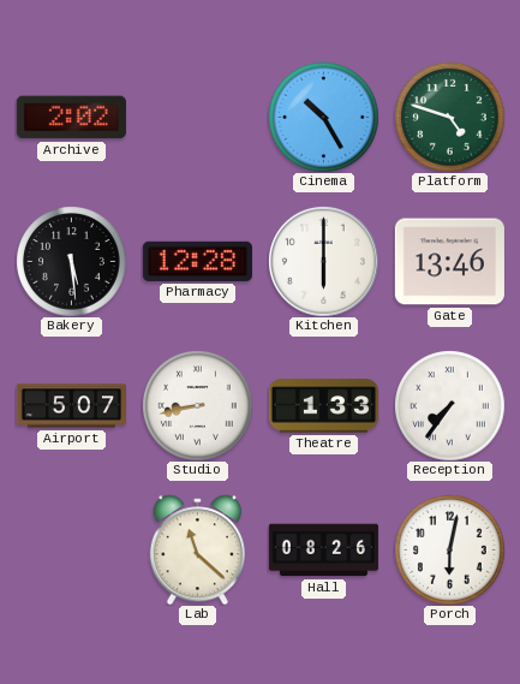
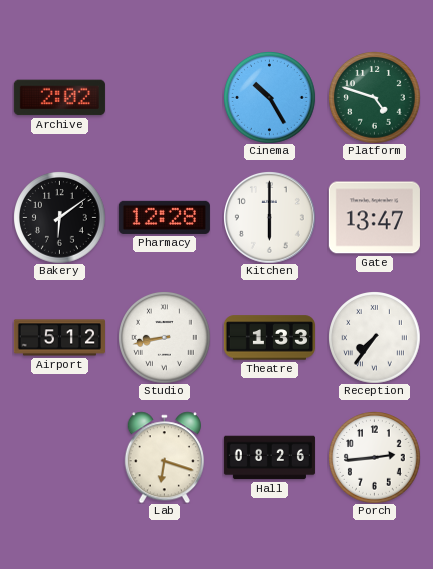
Bakery: 5:29 -> 6:09
Gate: 13:46 -> 13:47
Airport: 5:07 -> 5:12
Lab: 11:22 -> 6:18
Porch: 6:02 -> 2:44
